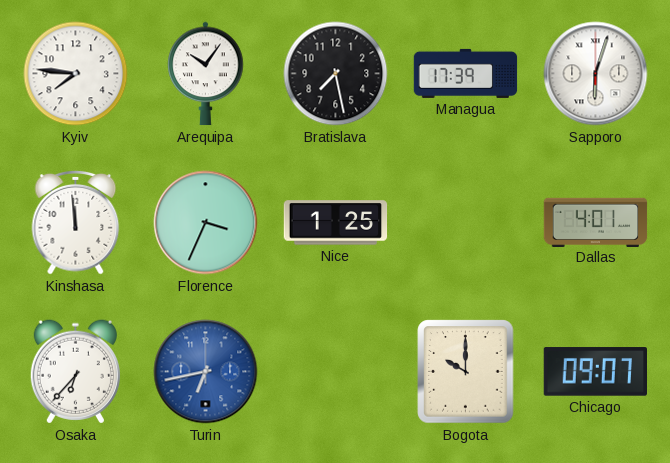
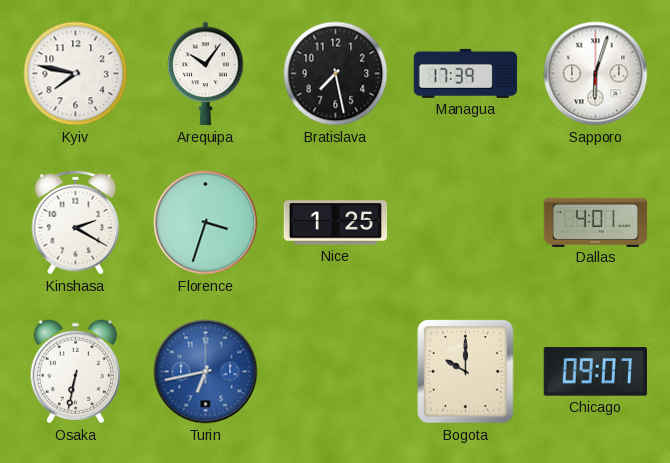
Kyiv: 7:46 -> 7:47
Kinshasa: 11:59 -> 2:20
Florence: 3:34 -> 3:33
Osaka: 6:37 -> 6:32
